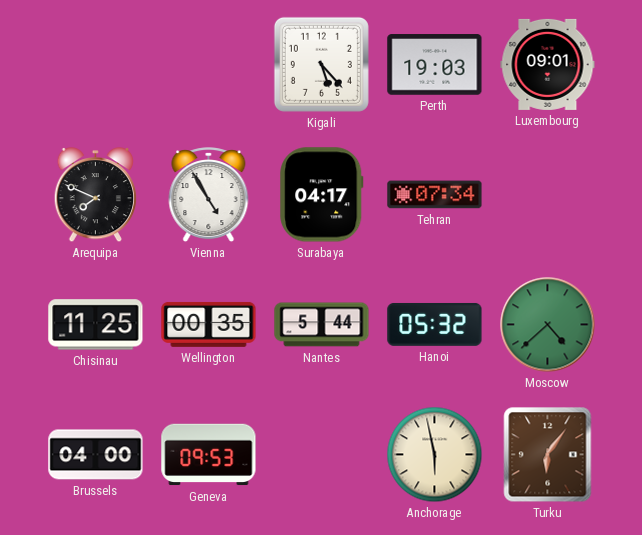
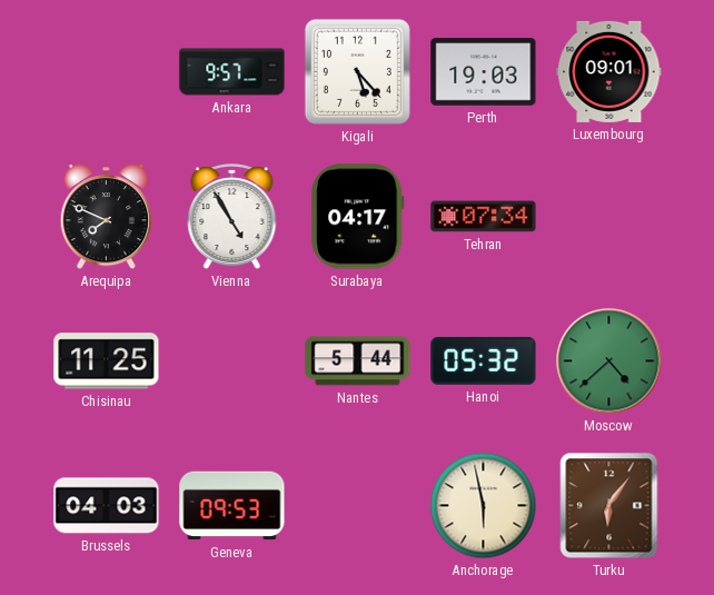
Ankara: none -> 9:57
Wellington: 00:35 -> none
Brussels: 04:00 -> 04:03
